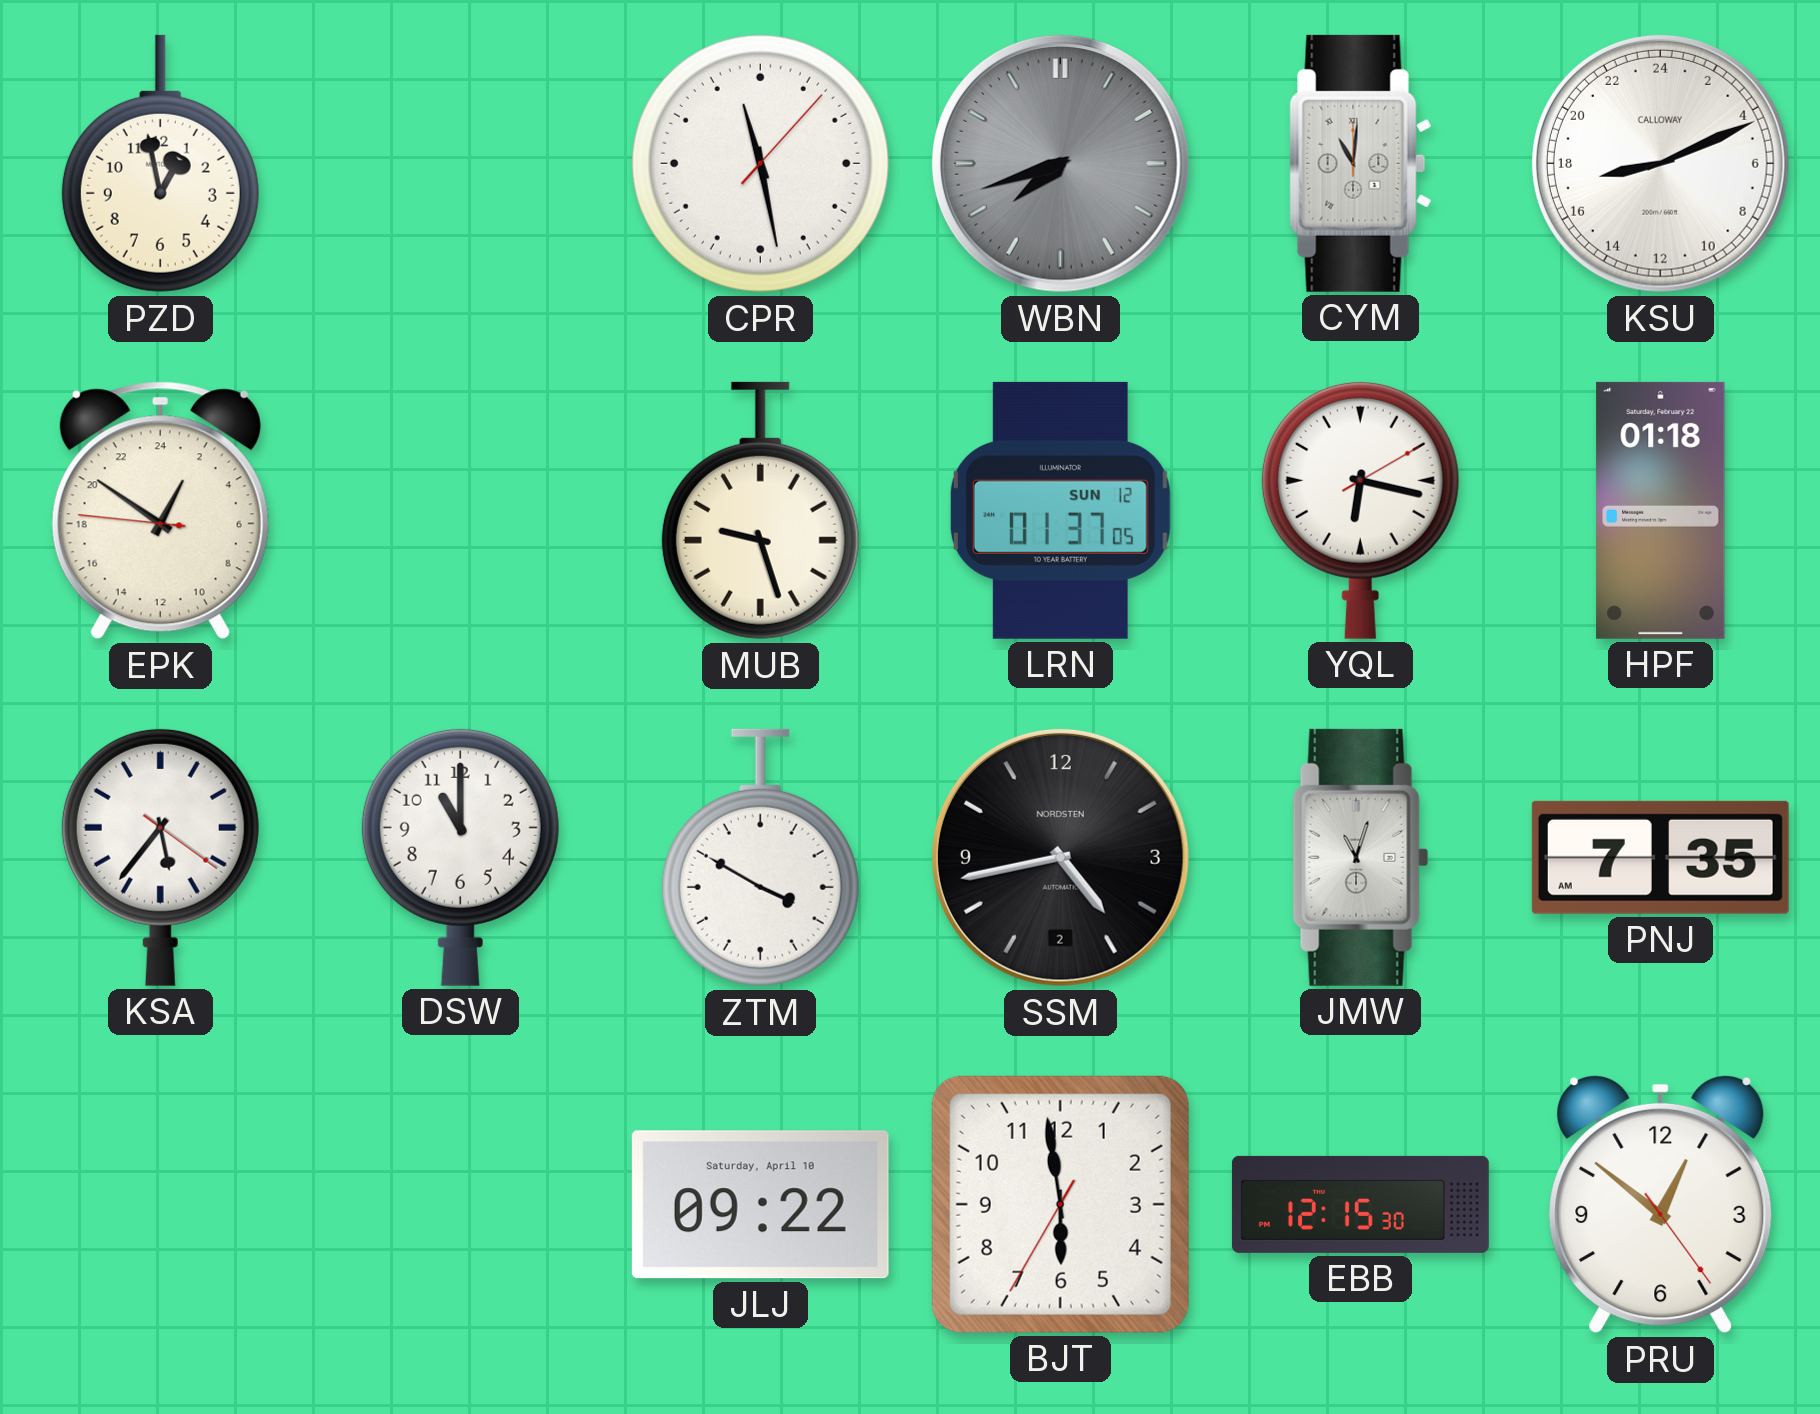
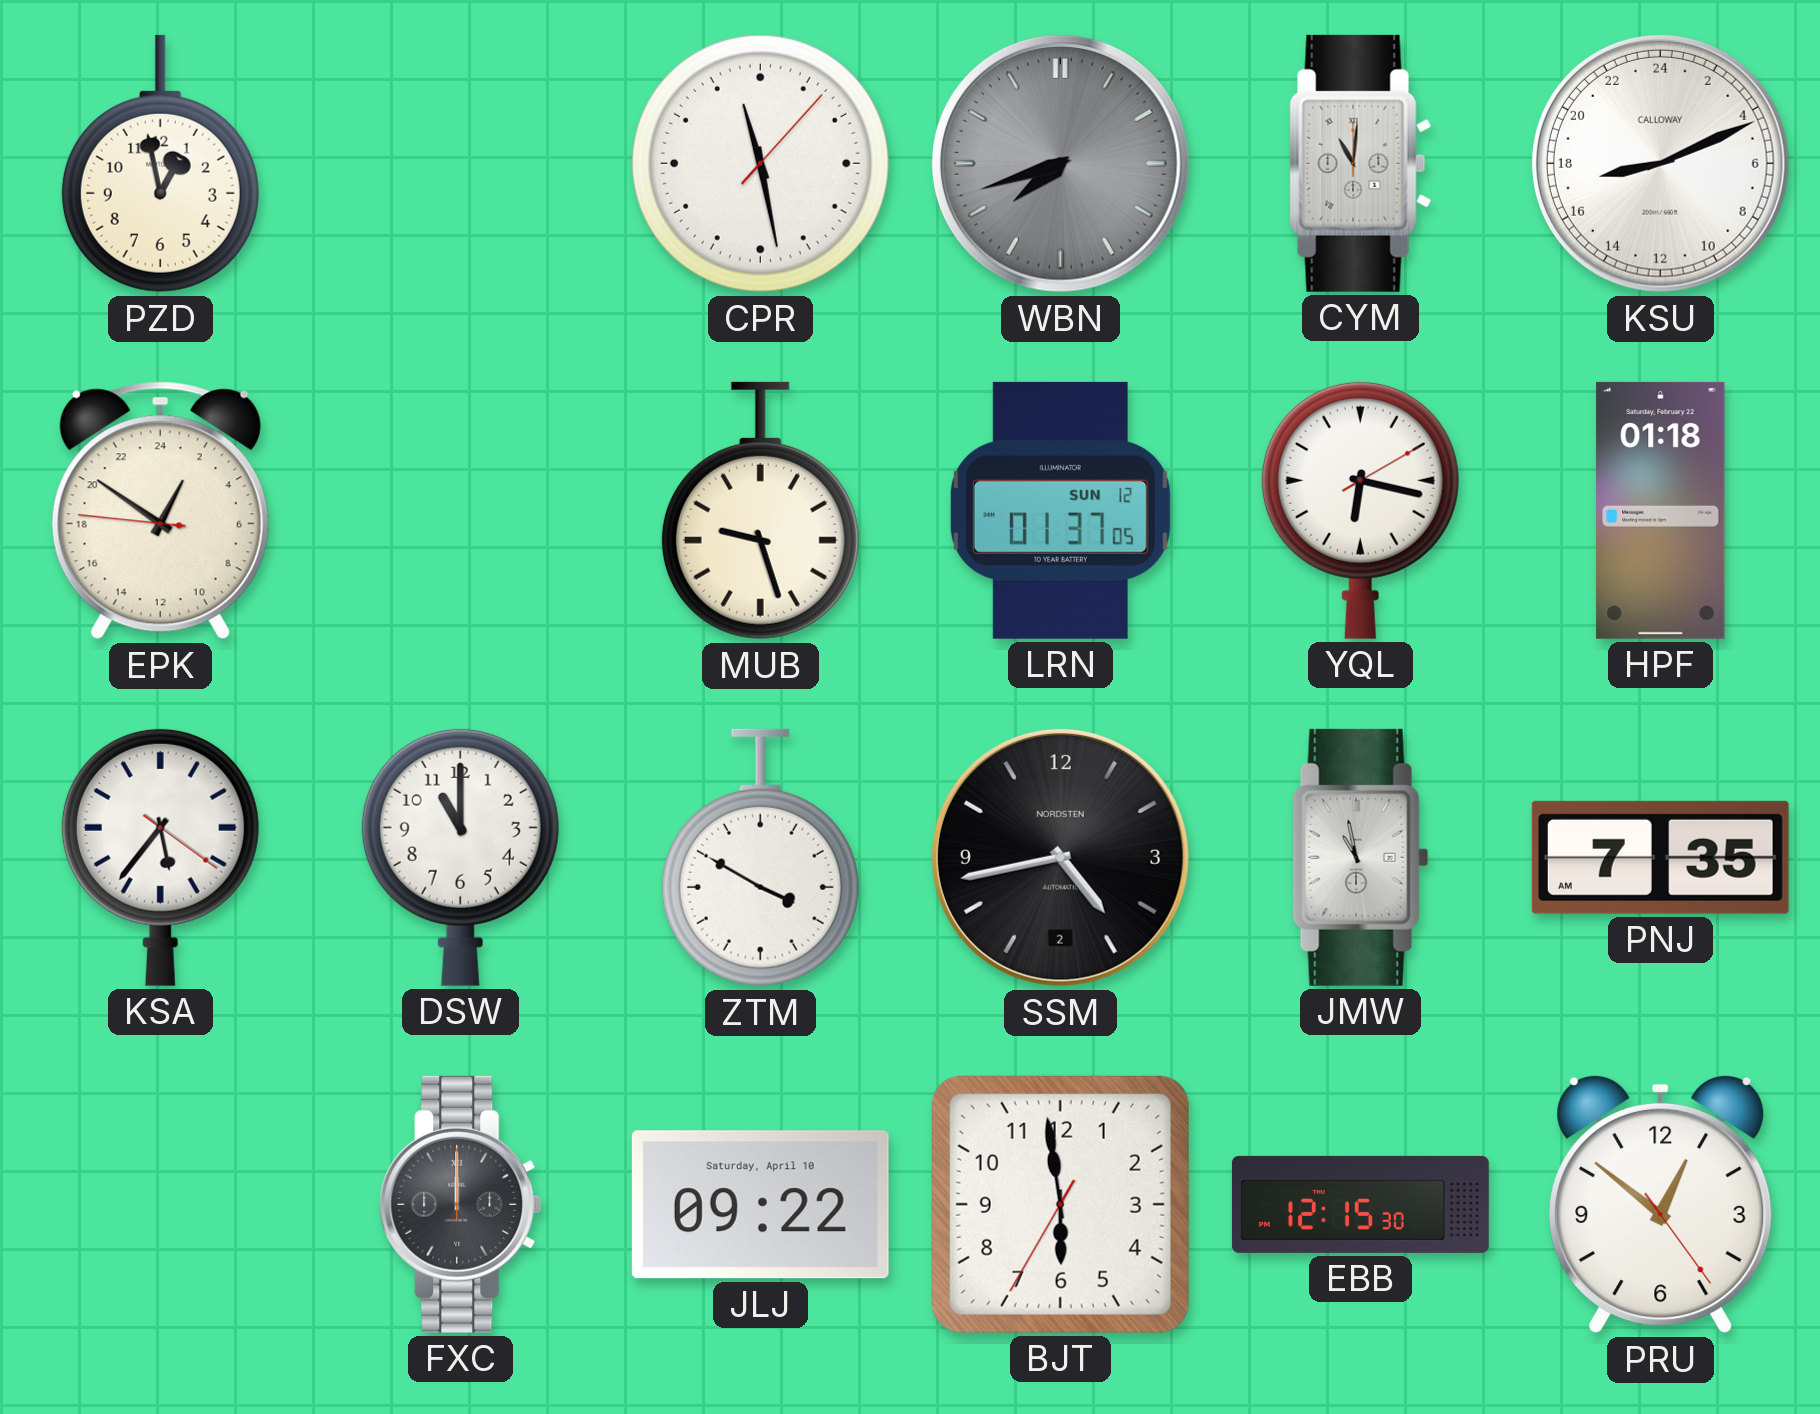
JMW: 11:03 -> 10:58
FXC: none -> 12:00
